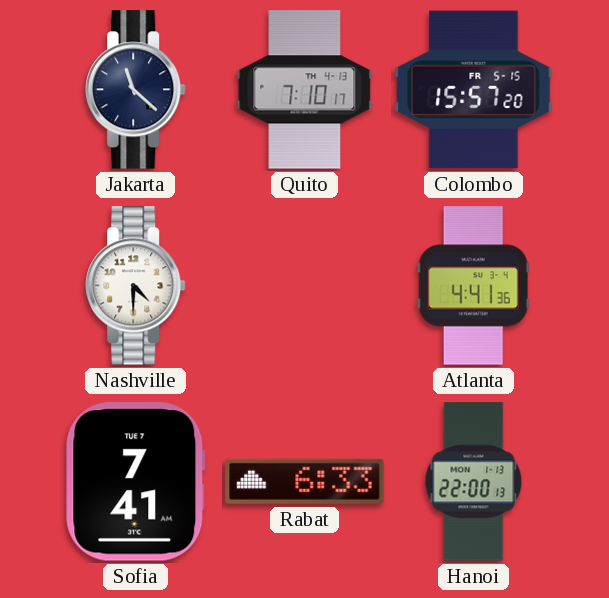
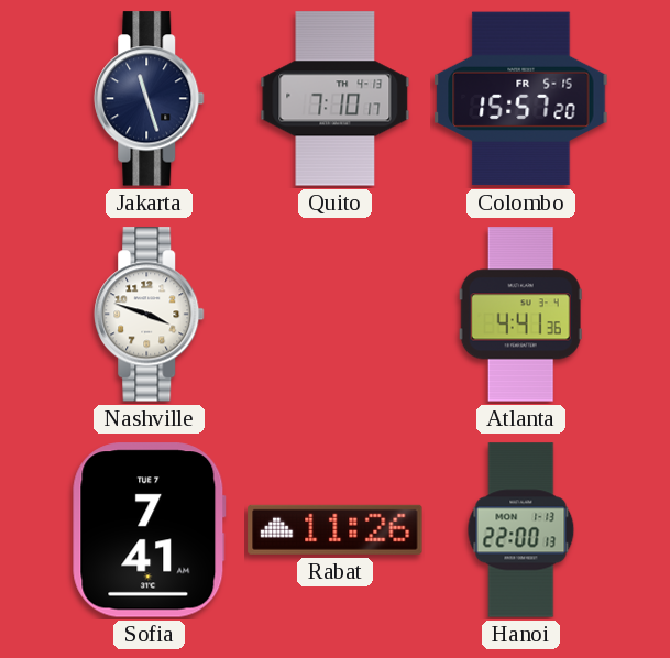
Jakarta: 11:22 -> 11:27
Nashville: 4:30 -> 3:48
Rabat: 6:33 -> 11:26
